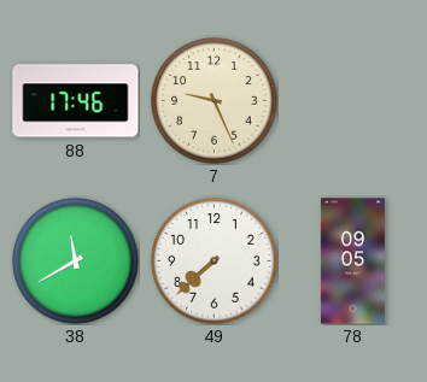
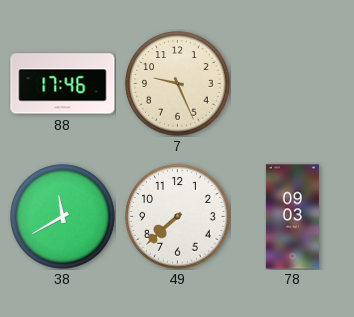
78: 09:05 -> 09:03
